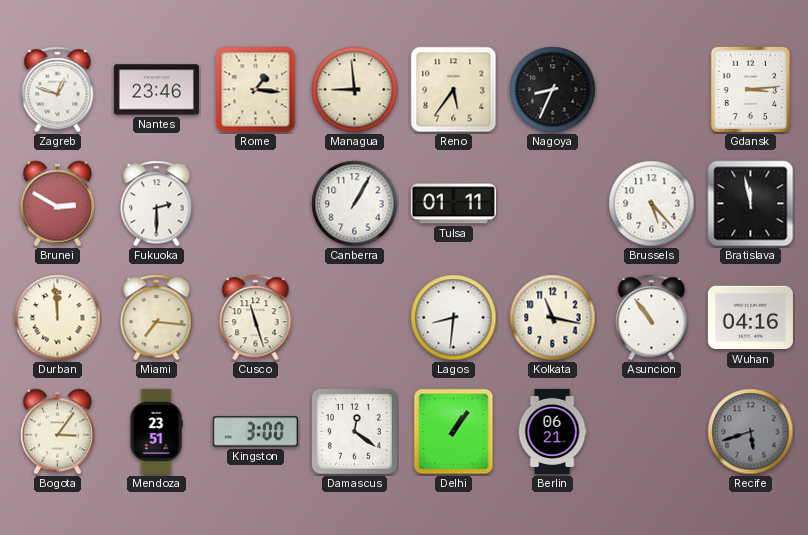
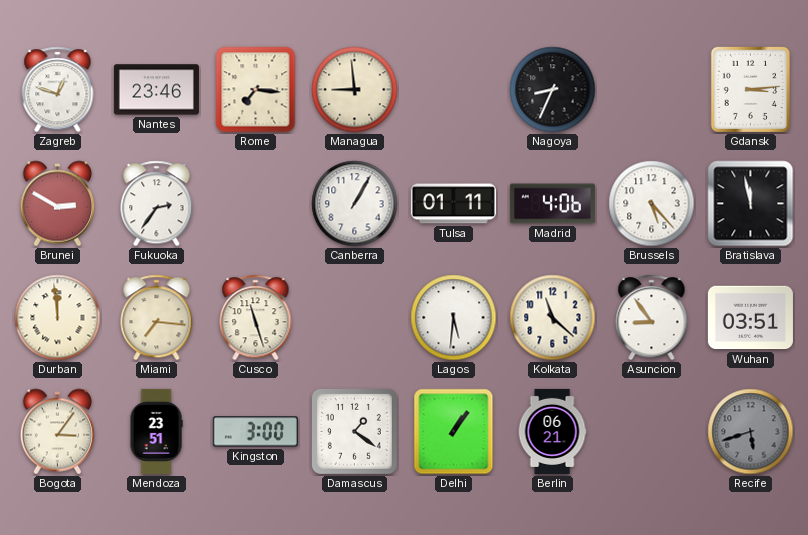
Rome: 1:16 -> 7:16
Reno: 5:36 -> none
Fukuoka: 2:30 -> 2:36
Madrid: none -> 4:06
Lagos: 8:31 -> 5:31
Kolkata: 11:17 -> 11:22
Asuncion: 10:54 -> 8:54
Wuhan: 04:16 -> 03:51
Damascus: 12:21 -> 1:21
